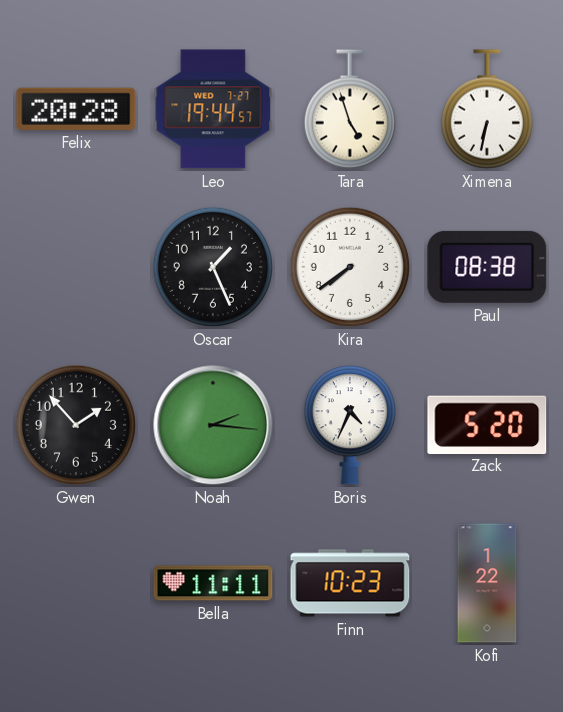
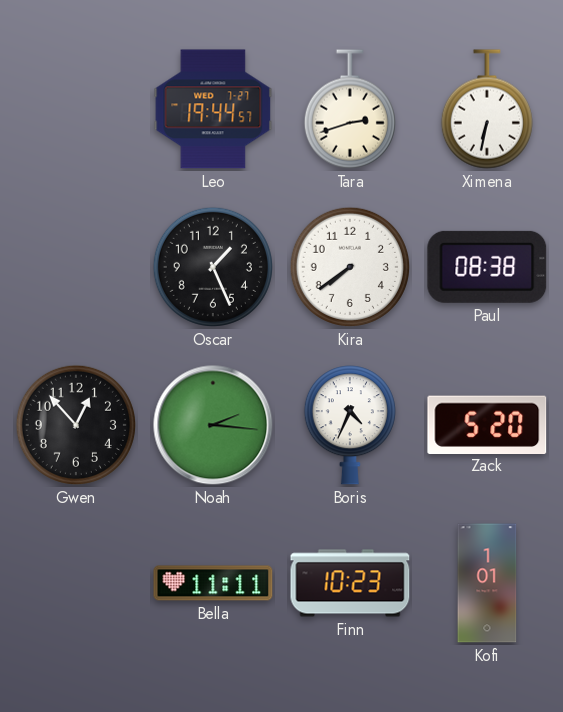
Felix: 20:28 -> none
Tara: 4:57 -> 2:42
Gwen: 1:53 -> 12:53
Kofi: 1:22 -> 1:01
